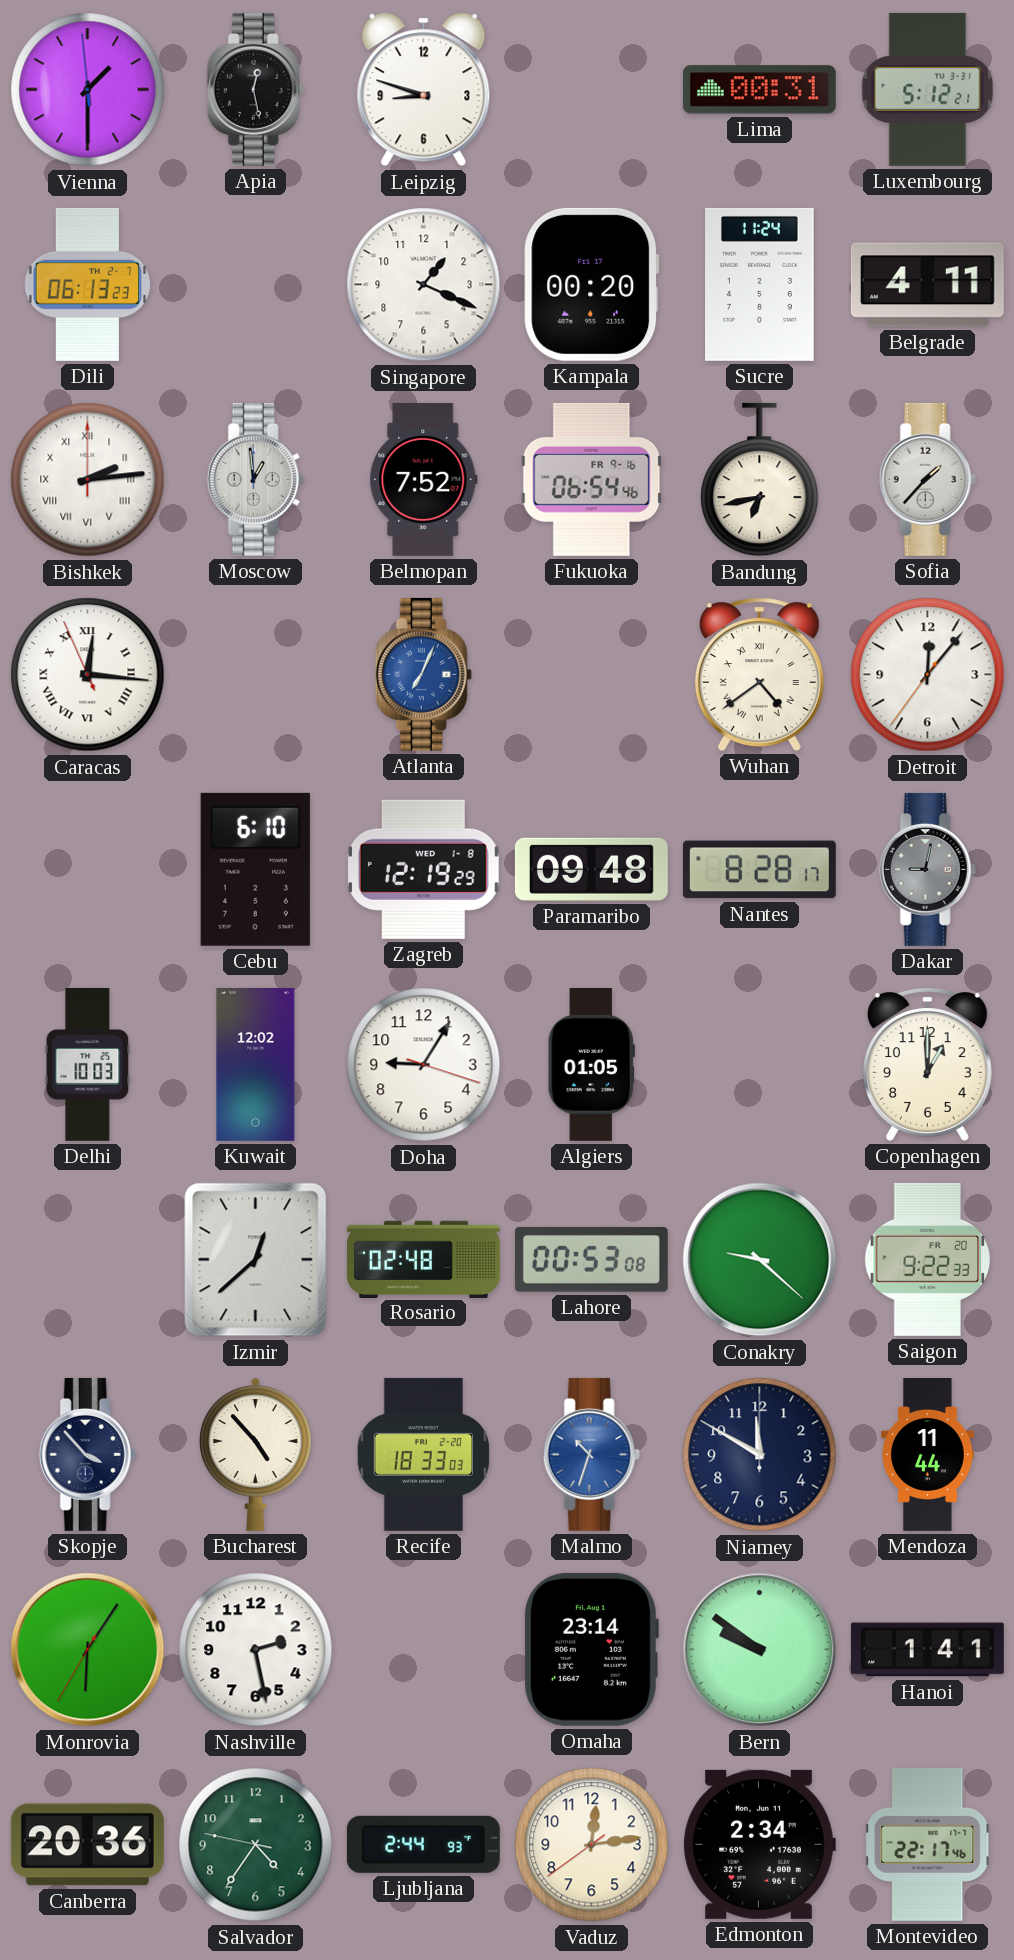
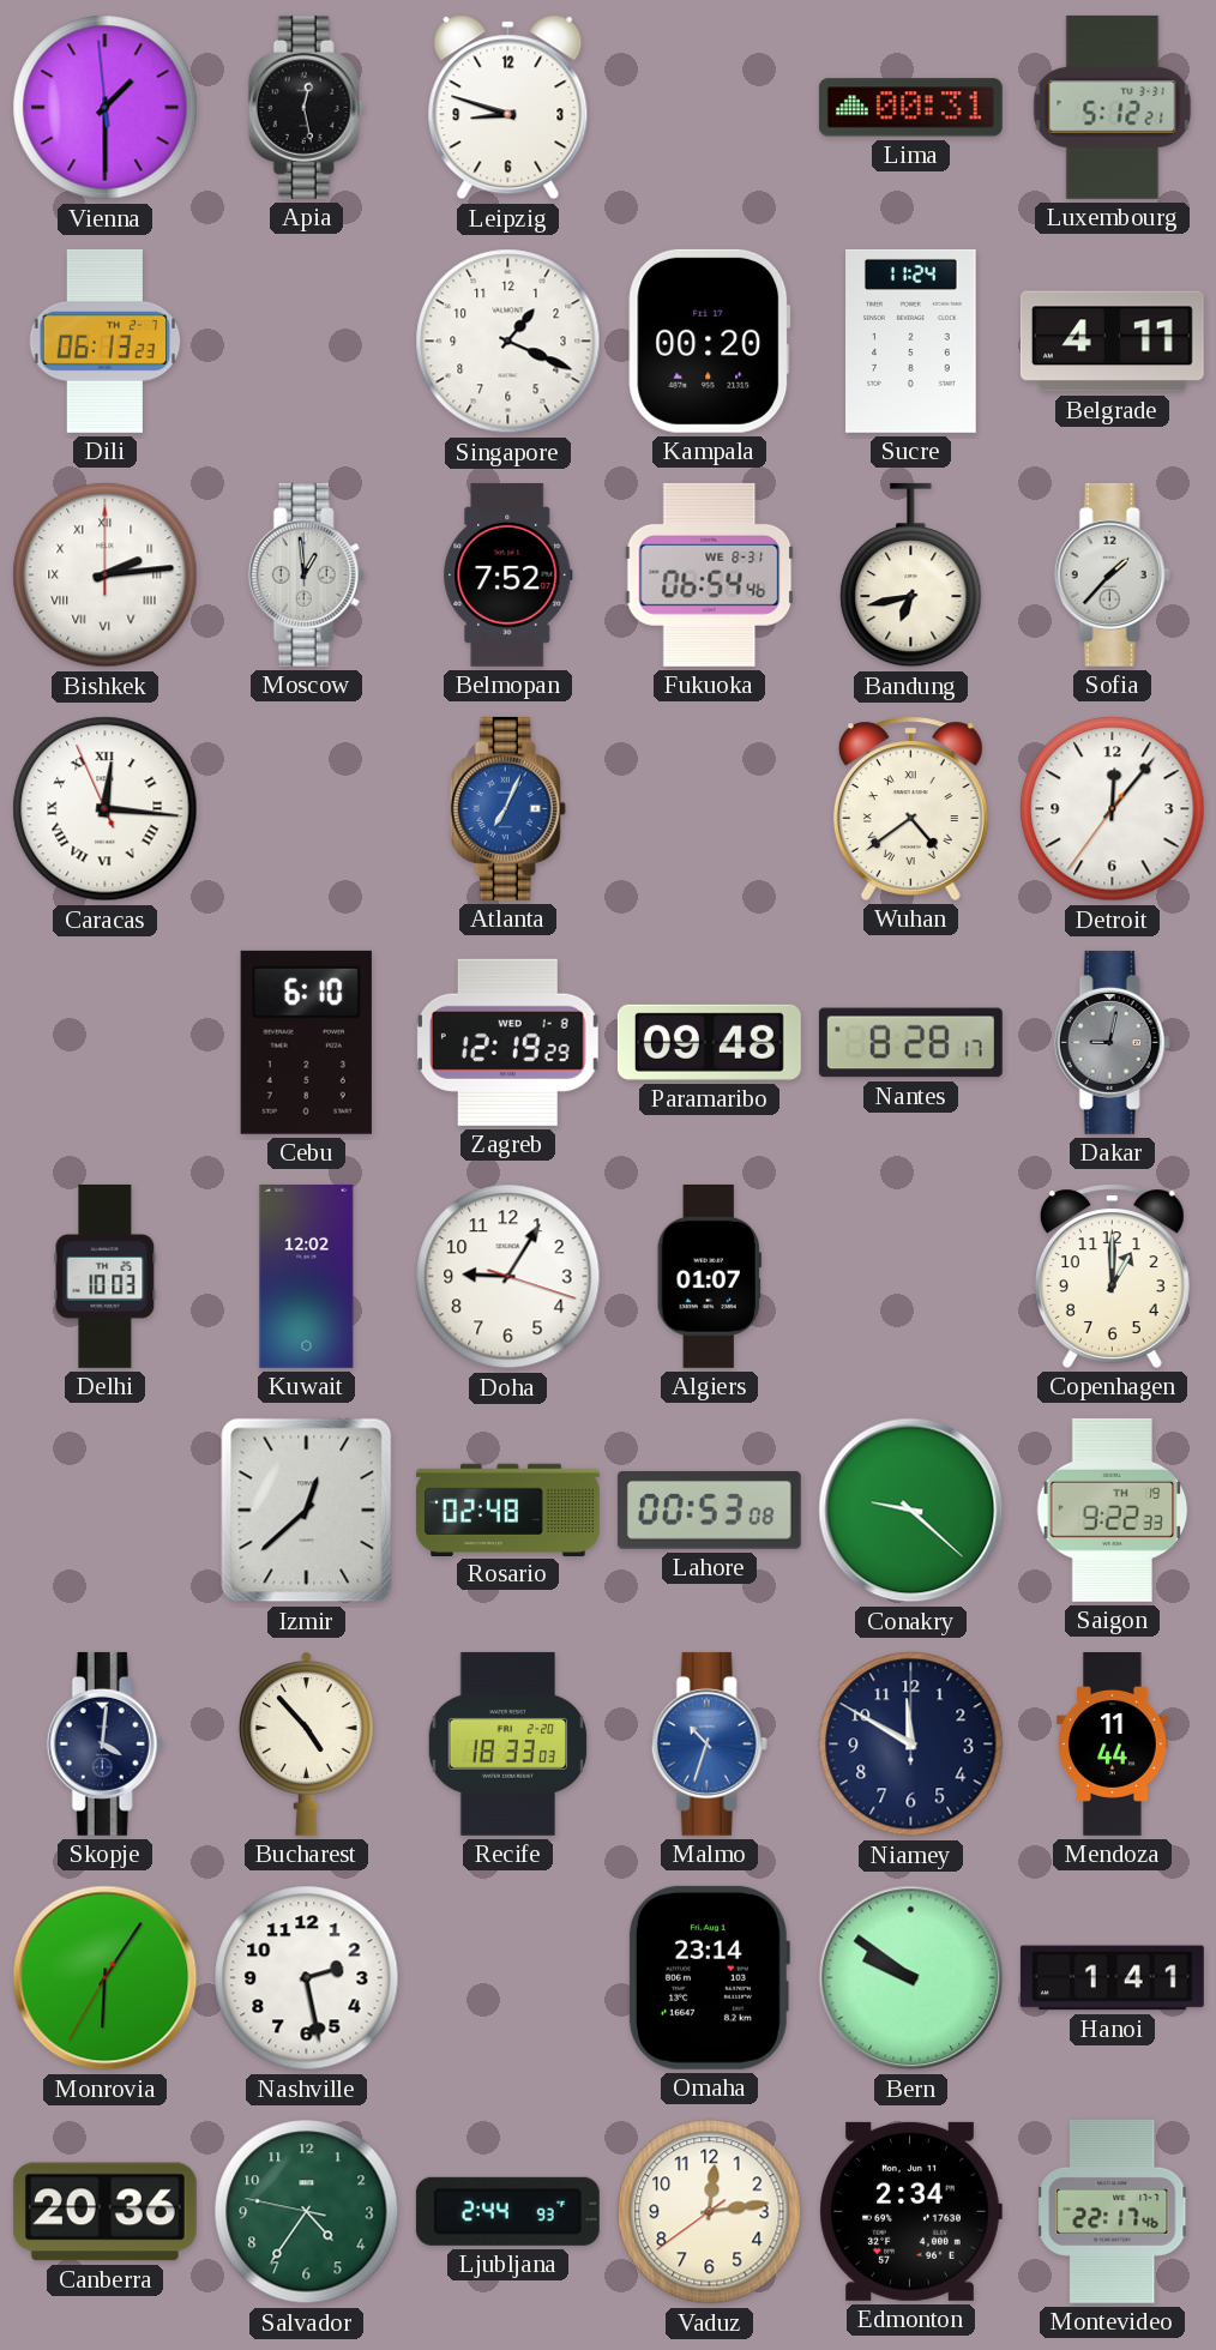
Fukuoka date: FR 9-16 -> WE 8-31
Algiers: 01:05 -> 01:07
Saigon date: FR 20 -> TH 19
Skopje: 3:53 -> 4:01
